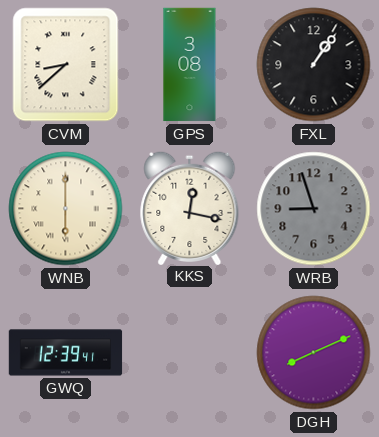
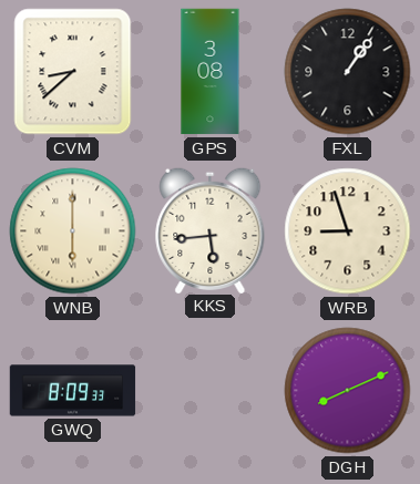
KKS: 12:17 -> 5:44
WRB dial: grey -> cream
GWQ: 12:39 -> 8:09
